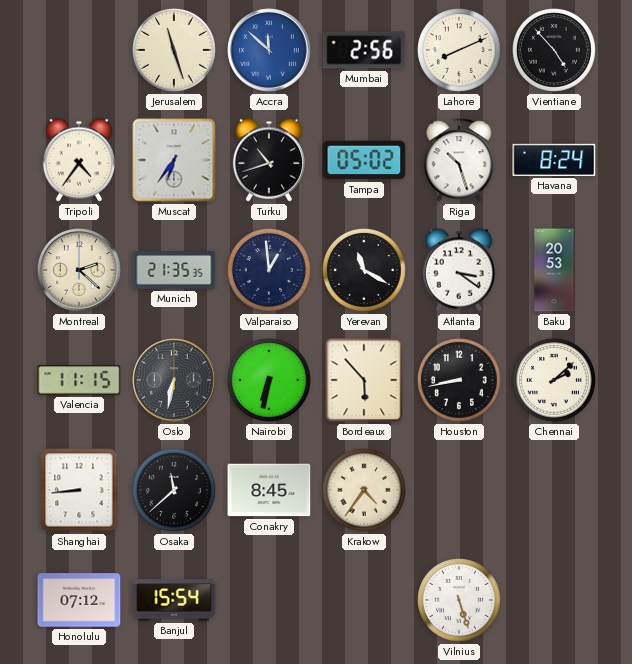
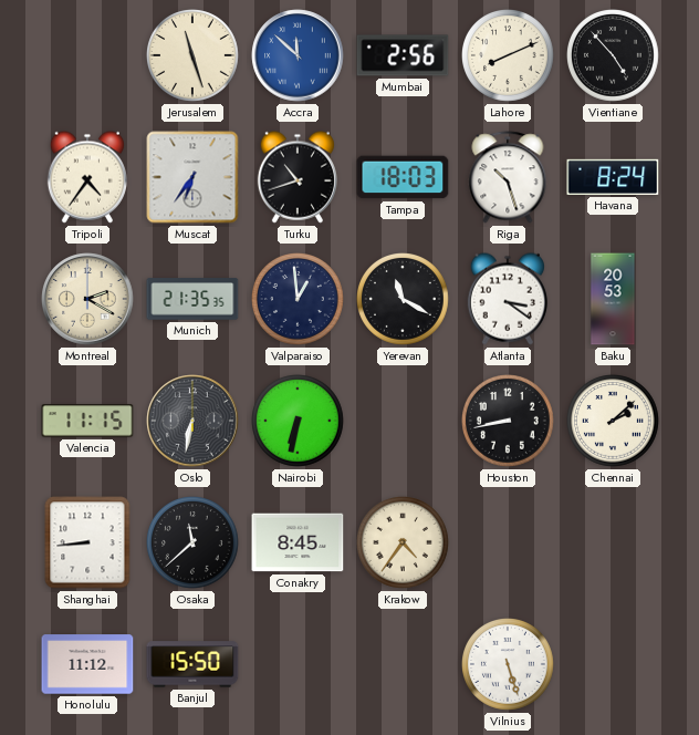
Tampa: 05:02 -> 18:03
Montreal: 2:22 -> 2:20
Bordeaux: 5:53 -> none
Honolulu: 07:12 -> 11:12
Banjul: 15:54 -> 15:50
